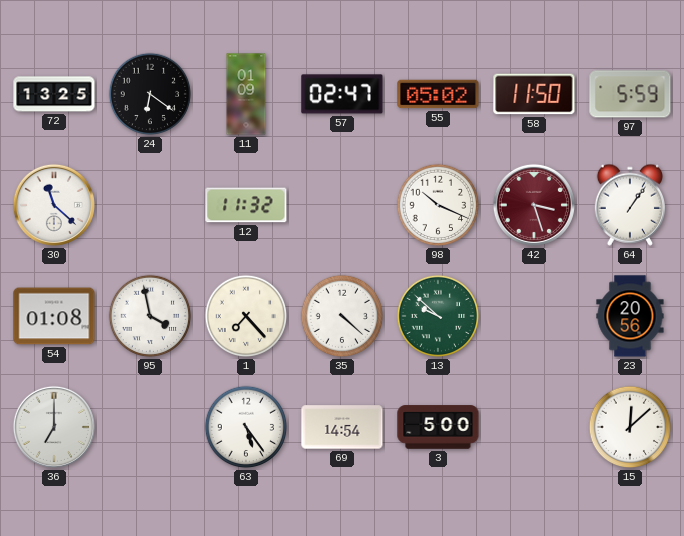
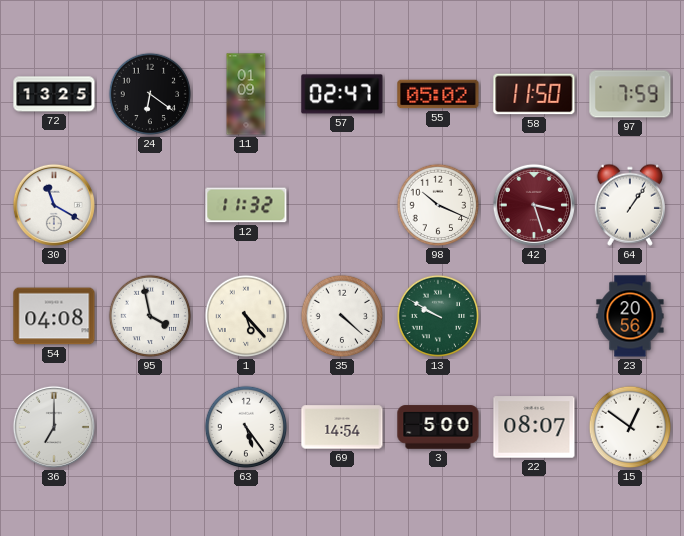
97: 5:59 -> 7:59
30: 11:22 -> 11:20
54: 01:08 -> 04:08
1: 7:23 -> 5:23
13: 9:52 -> 9:50
22: none -> 08:07
15: 12:08 -> 12:51
